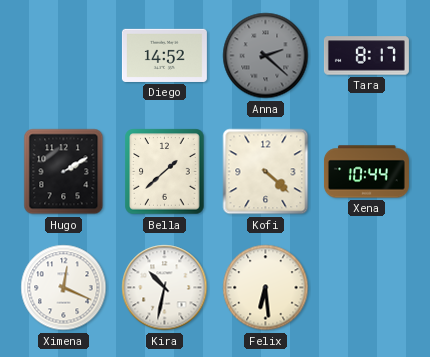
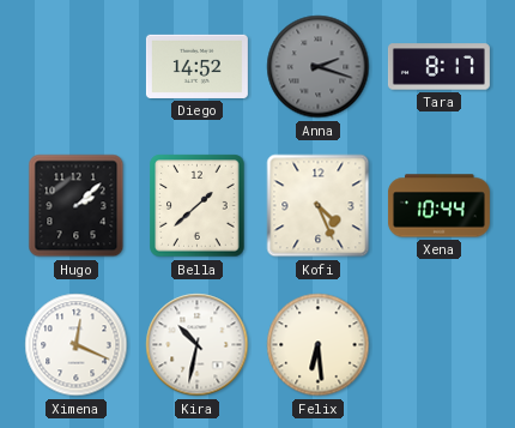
Anna: 2:22 -> 2:18
Hugo: 2:10 -> 2:08
Kofi: 4:22 -> 4:26
